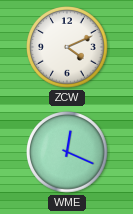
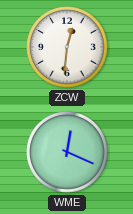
ZCW: 4:11 -> 12:31
